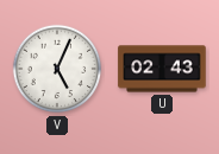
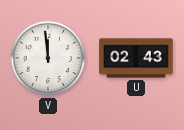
V: 5:04 -> 11:59
